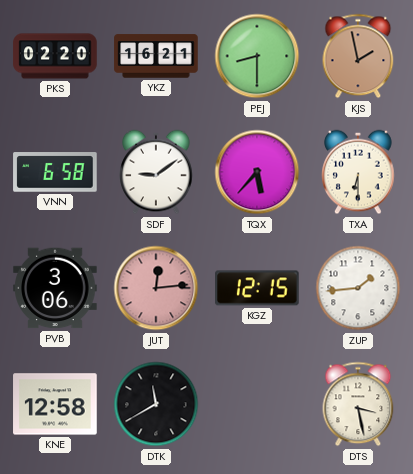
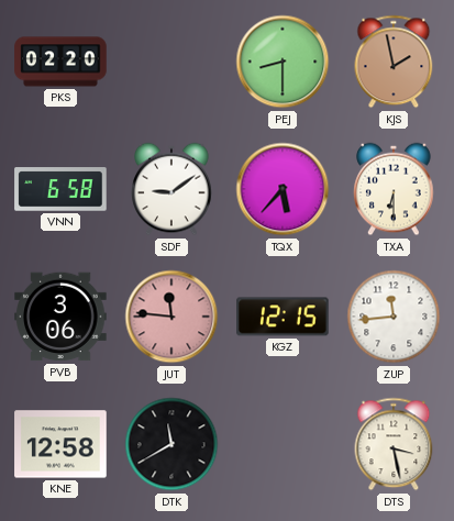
YKZ: 16:21 -> none
JUT: 12:14 -> 11:46
ZUP: 1:44 -> 11:44
